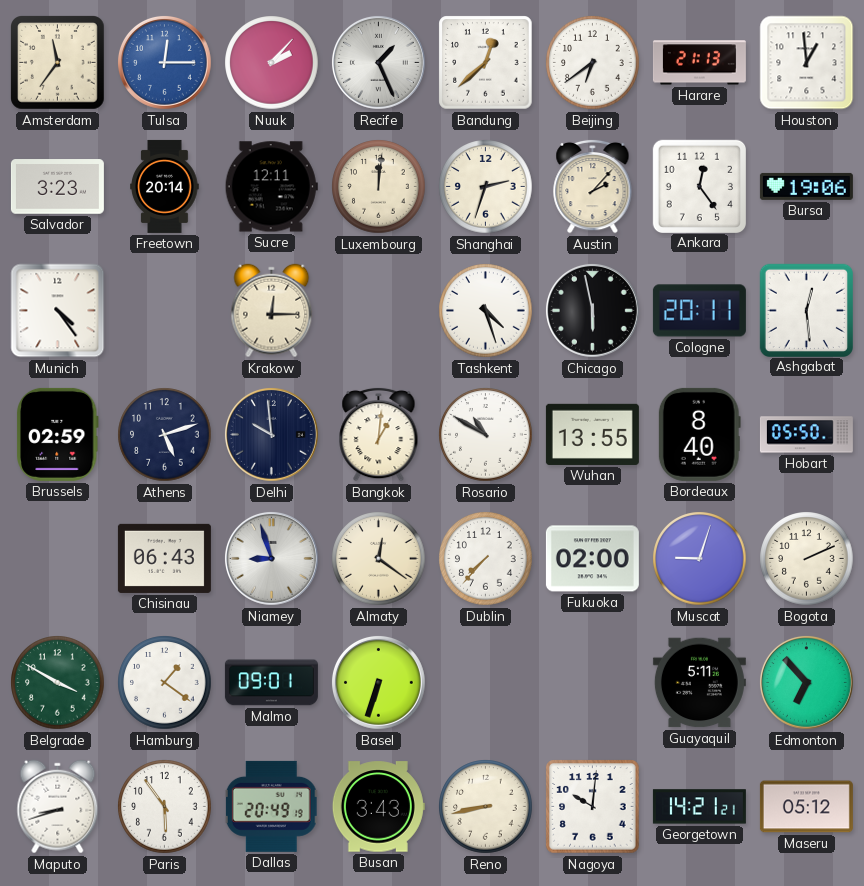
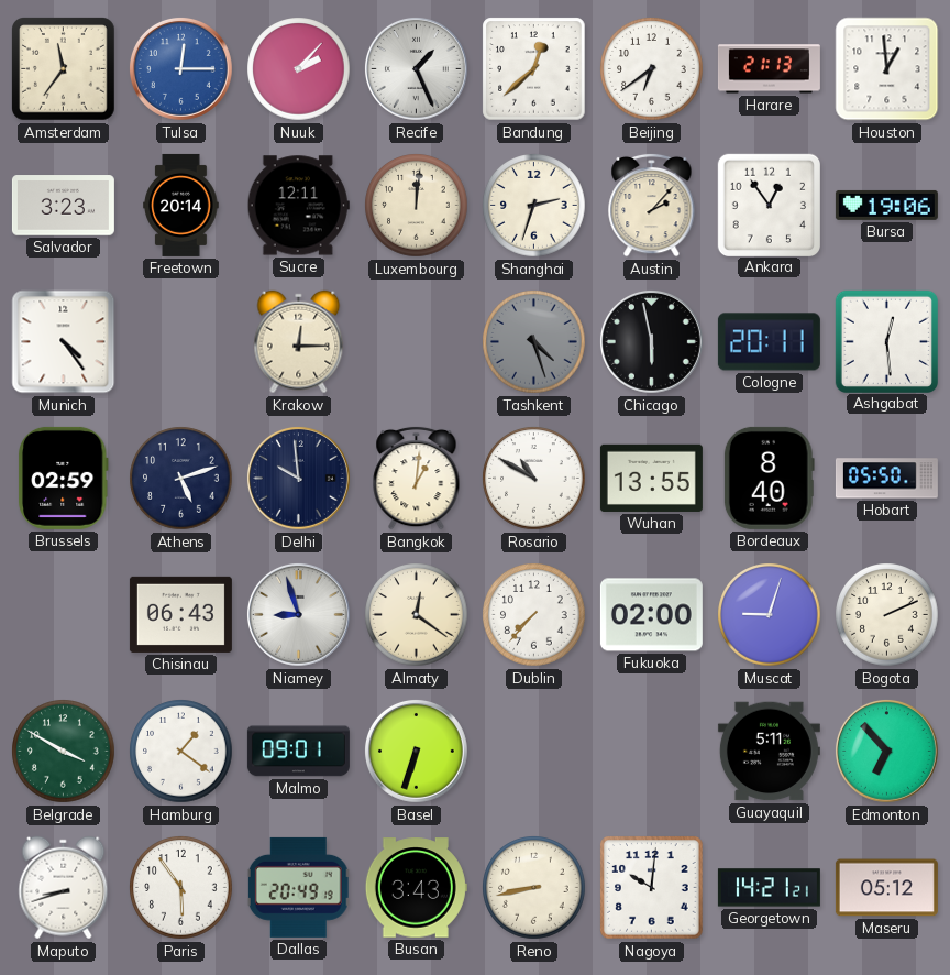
Ankara: 12:24 -> 12:54
Tashkent dial: white -> grey
